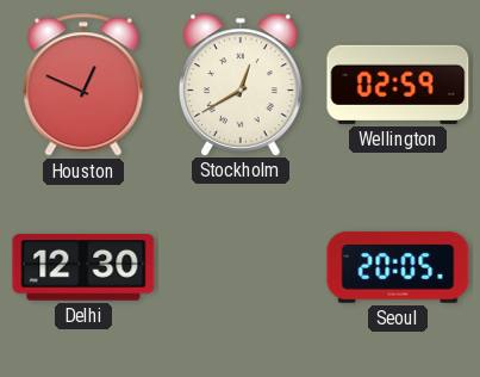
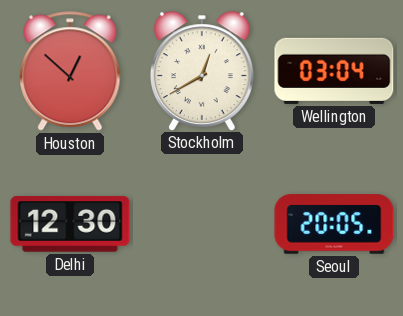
Houston: 12:49 -> 12:52
Wellington: 02:59 -> 03:04
